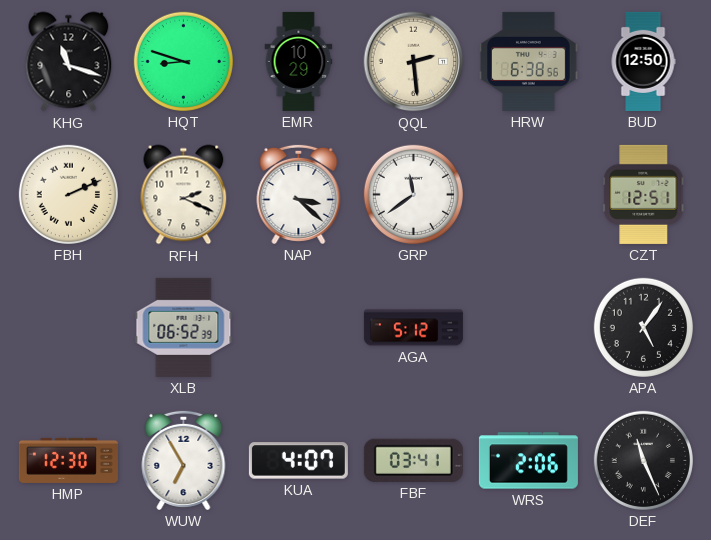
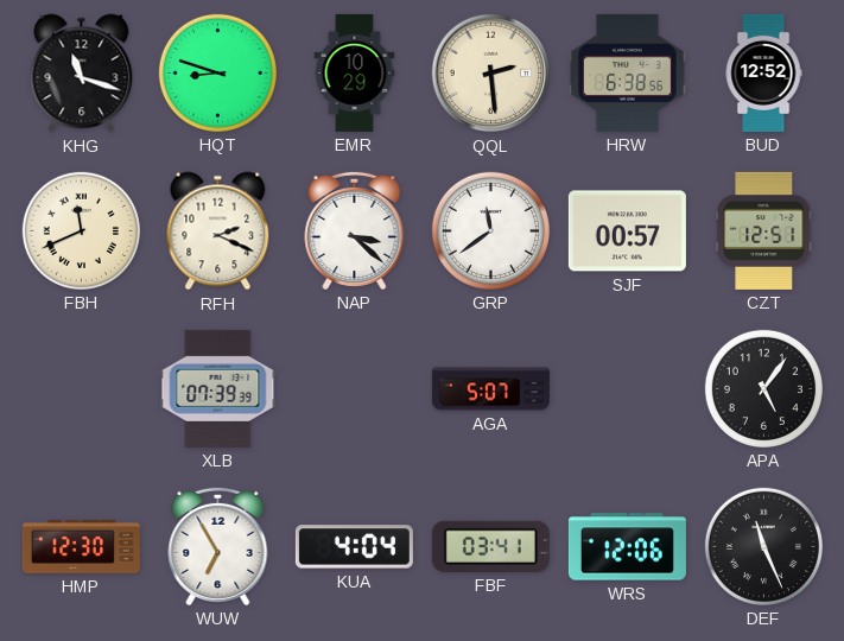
BUD: 12:50 -> 12:52
FBH: 2:11 -> 11:41
SJF: none -> 00:57
XLB: 06:52 -> 07:39
AGA: 5:12 -> 5:07
KUA: 4:07 -> 4:04
WRS: 2:06 -> 12:06
